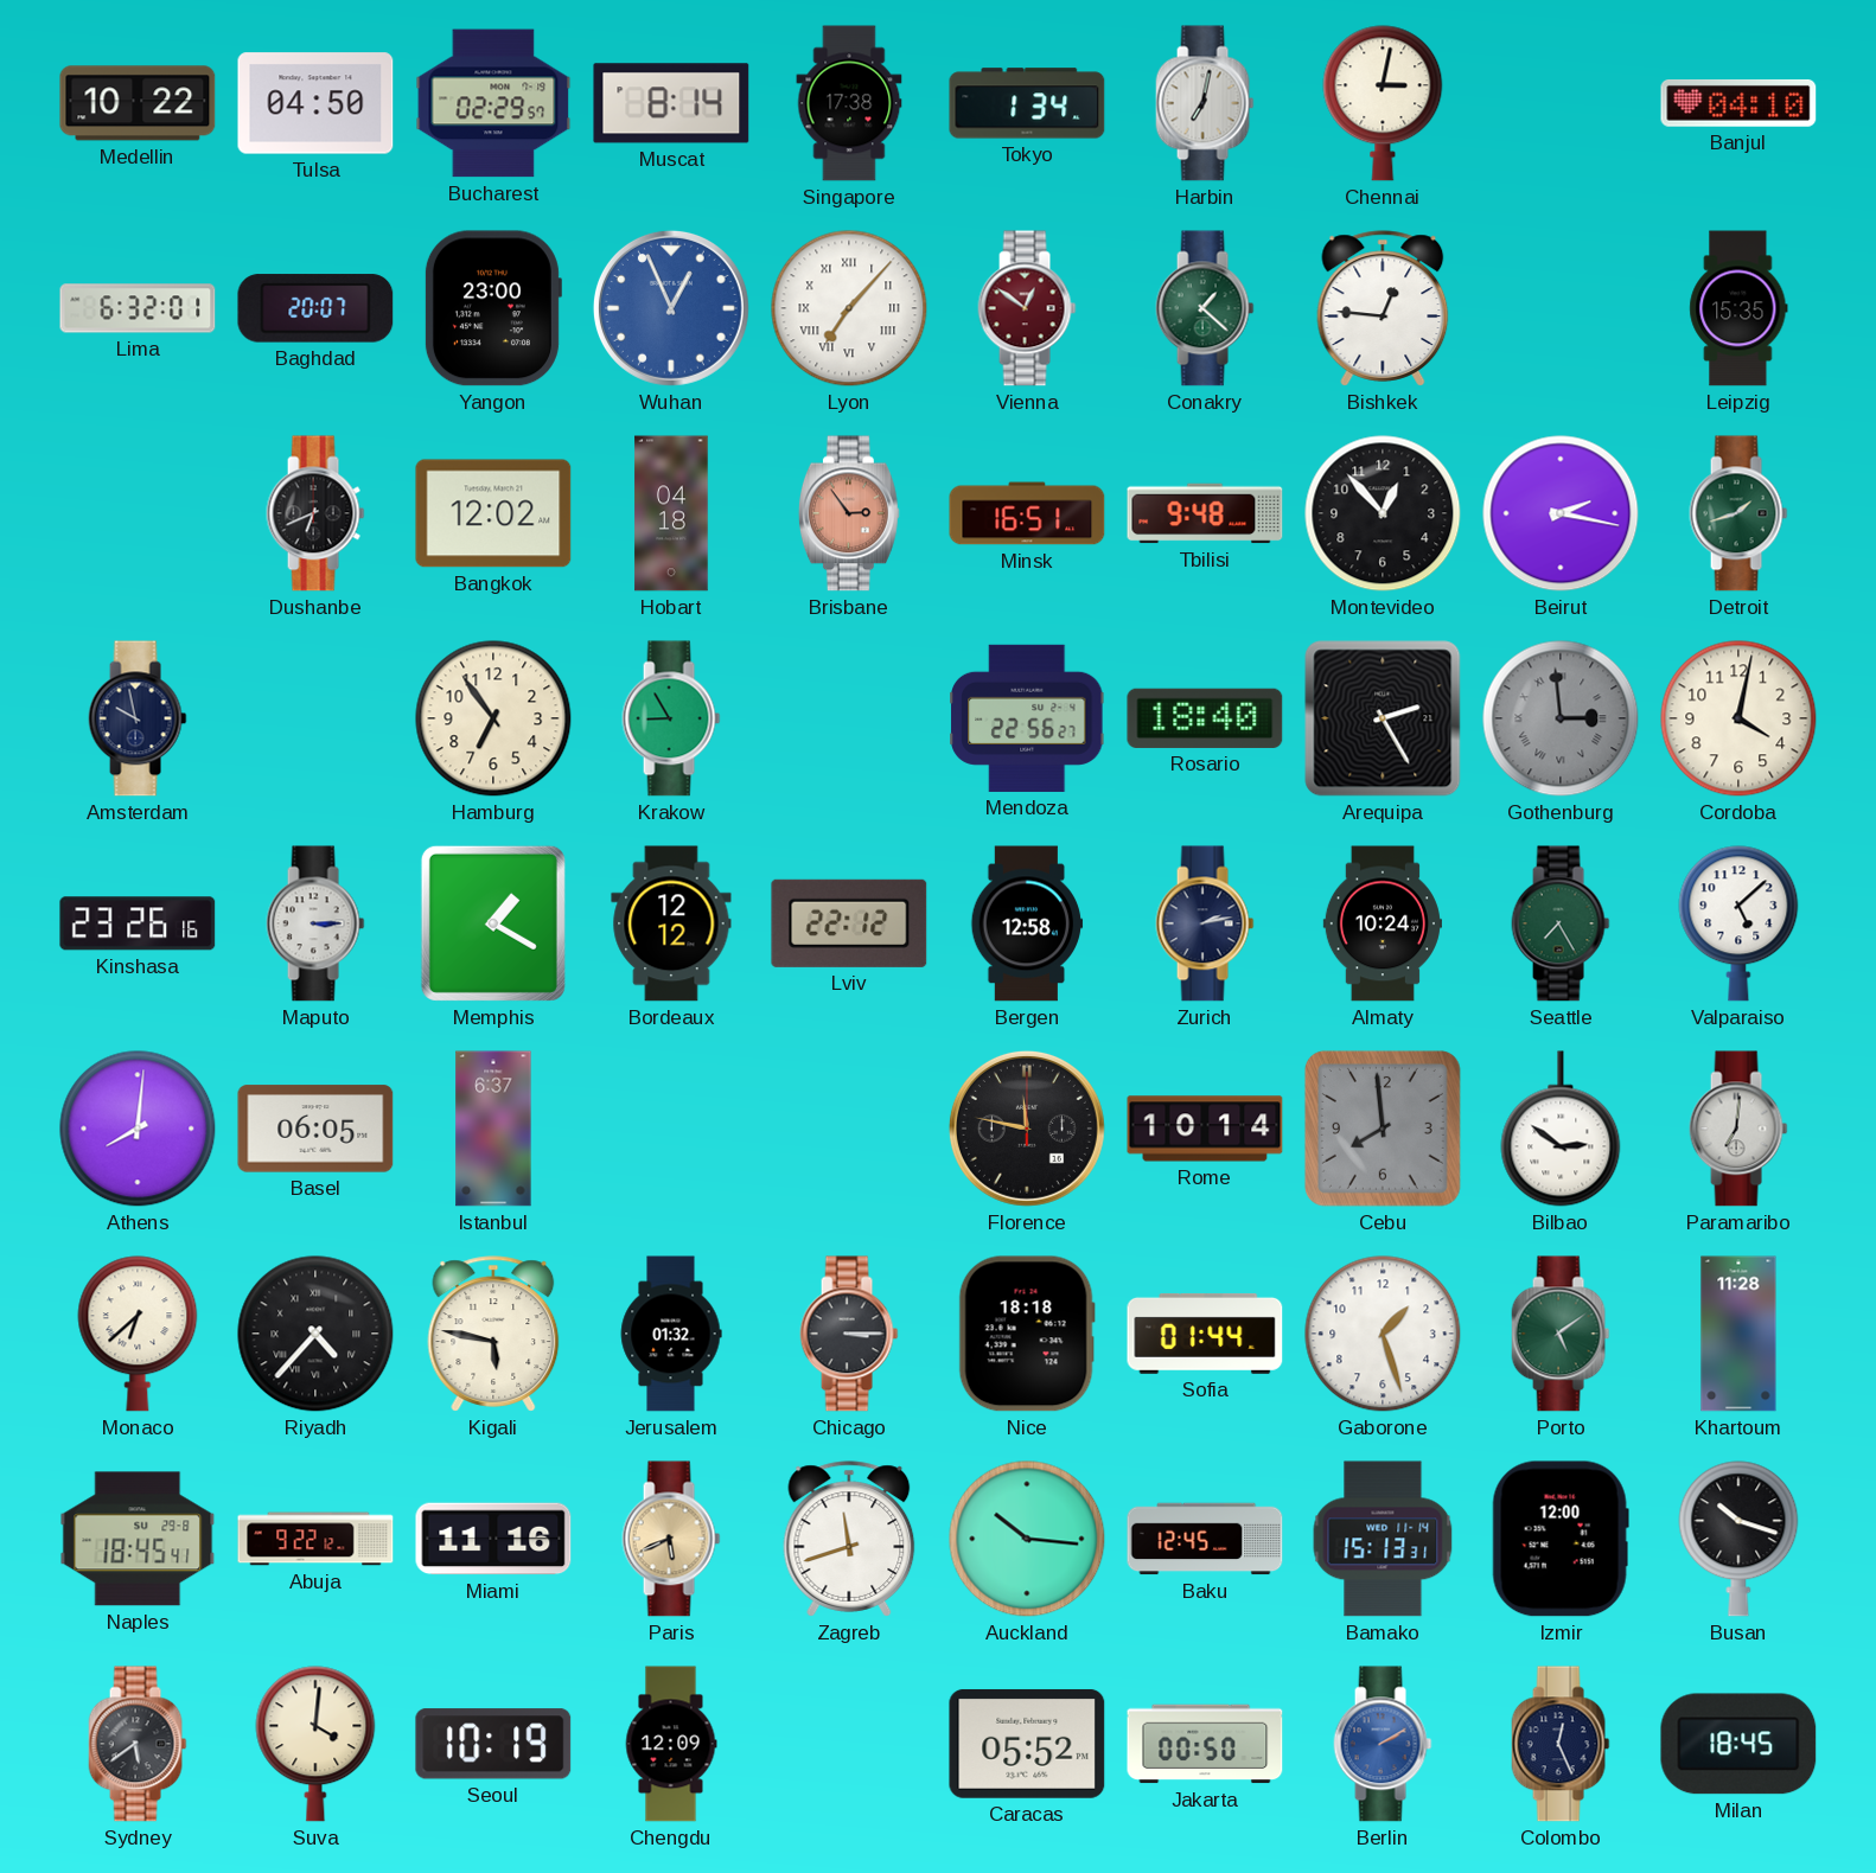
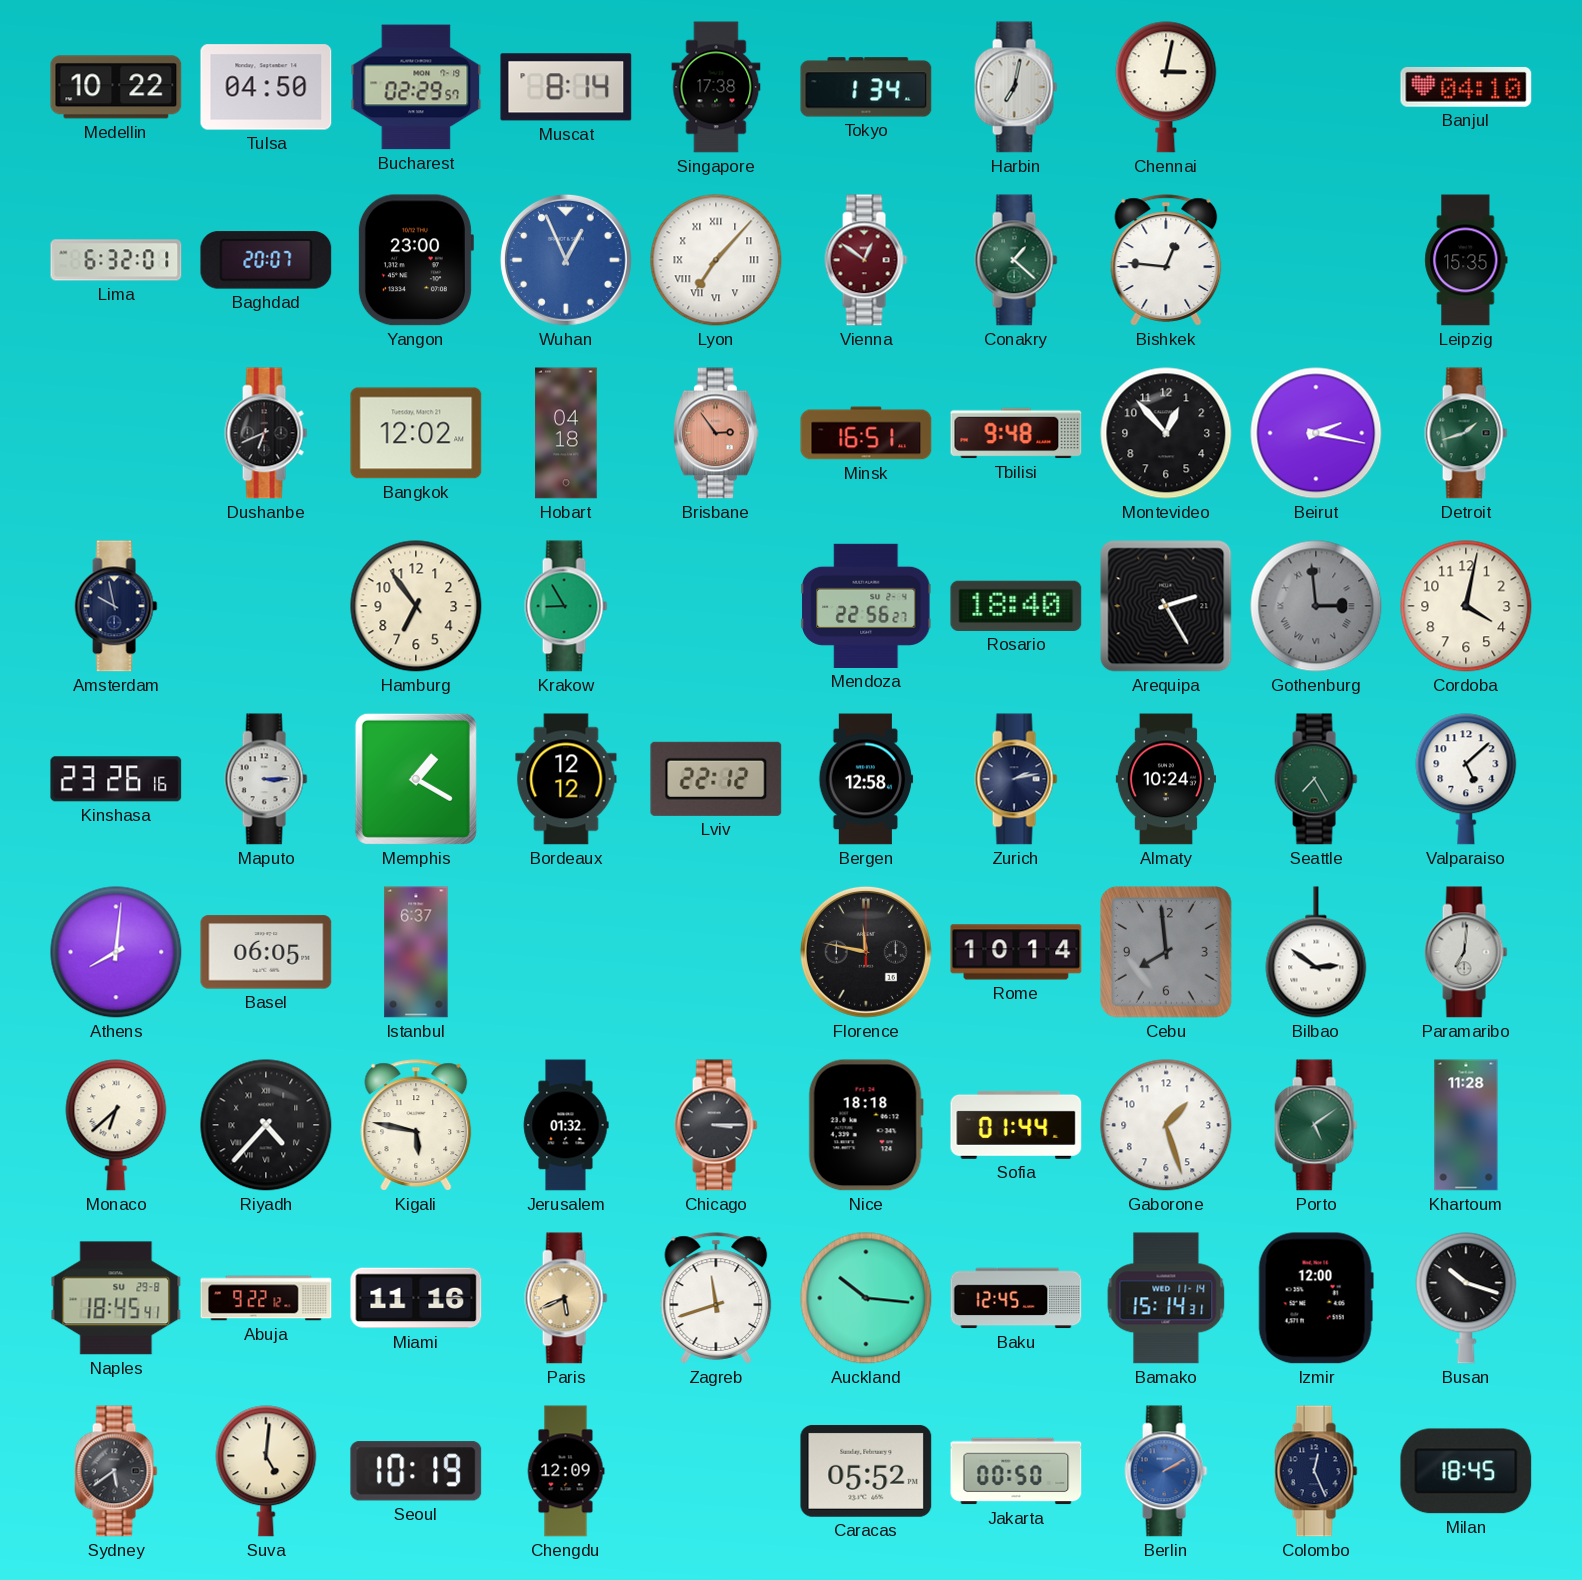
Bamako: 15:13 -> 15:14
Suva: 4:01 -> 5:01
